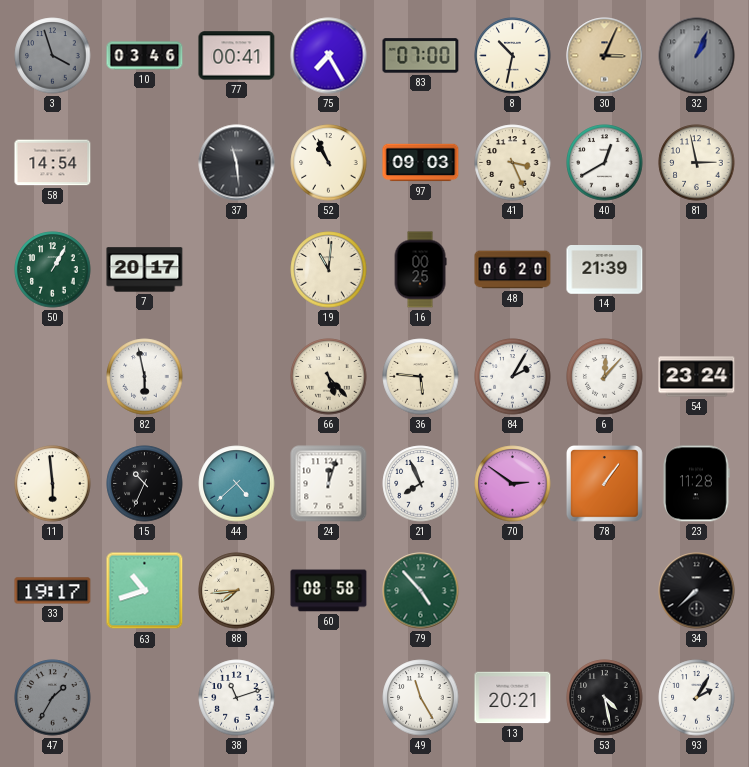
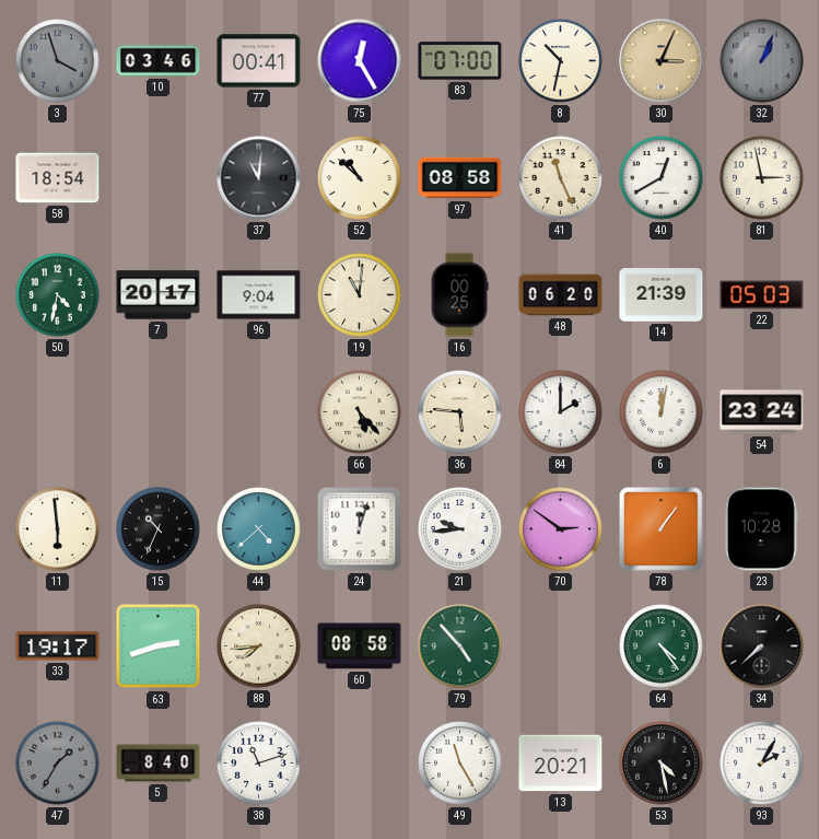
75: 7:25 -> 12:25
58: 14:54 -> 18:54
37: 11:29 -> 11:01
52: 10:56 -> 10:52
97: 09:03 -> 08:58
41: 3:26 -> 11:26
50: 1:05 -> 4:32
96: none -> 9:04
22: none -> 05:03
82: 5:58 -> none
84: 2:05 -> 2:00
6: 12:07 -> 12:02
21: 7:56 -> 9:44
23: 11:28 -> 10:28
63: 10:42 -> 2:42
64: none -> 4:24
5: none -> 8:40
